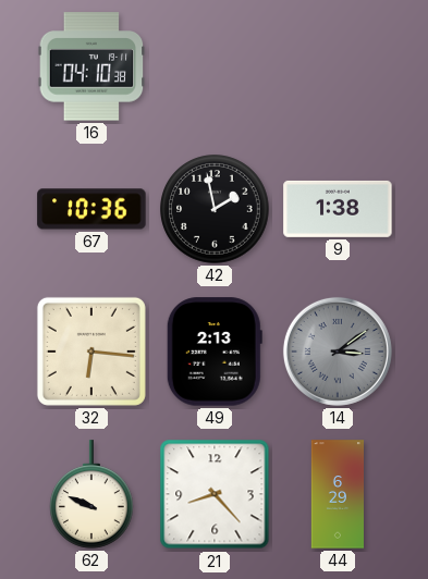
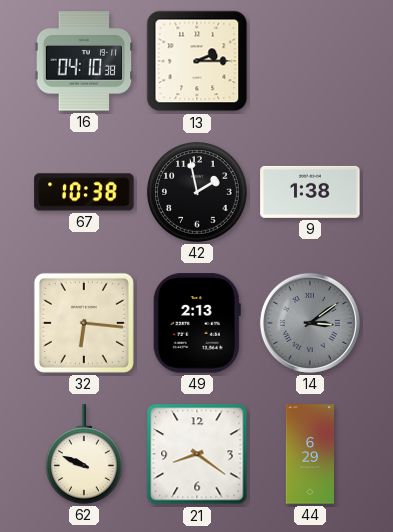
13: none -> 2:15
67: 10:36 -> 10:38
21: 8:23 -> 8:21
